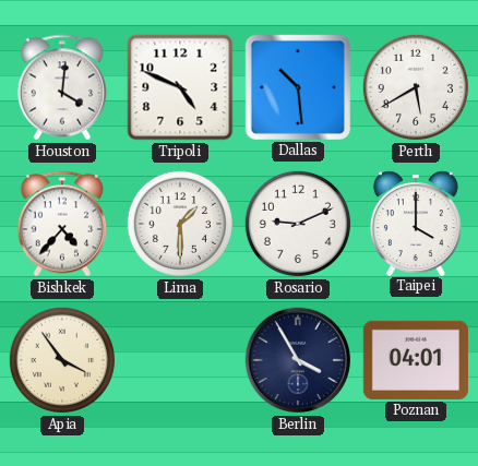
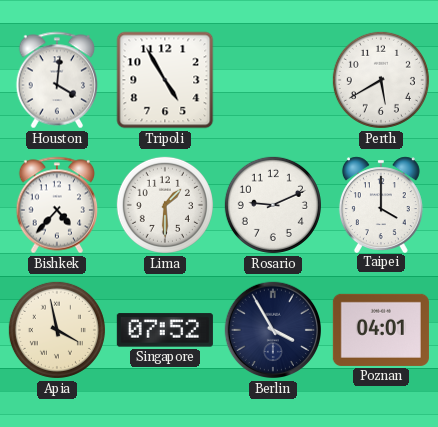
Tripoli: 4:49 -> 4:55
Dallas: 10:29 -> none
Apia: 3:54 -> 3:58
Singapore: none -> 07:52
